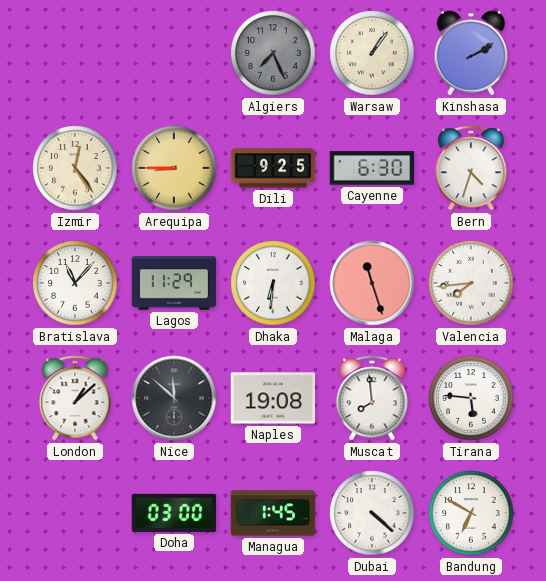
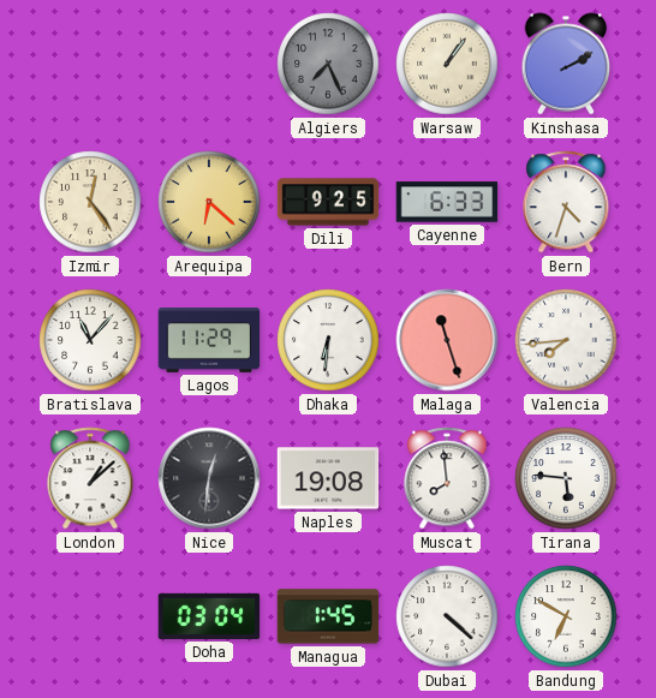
Arequipa: 8:45 -> 6:22
Cayenne: 6:30 -> 6:33
Nice: 11:52 -> 12:31
Doha: 03:00 -> 03:04
